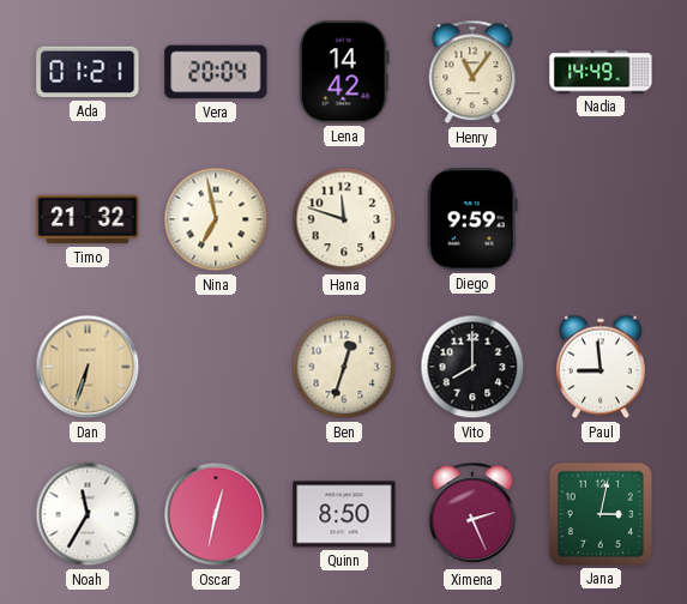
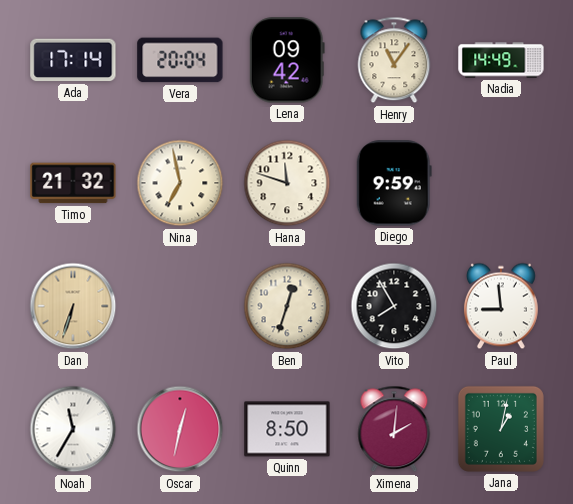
Ada: 01:21 -> 17:14
Lena: 14:42 -> 09:42
Vito: 8:00 -> 7:55
Ximena: 2:26 -> 2:01
Jana: 3:02 -> 1:02
